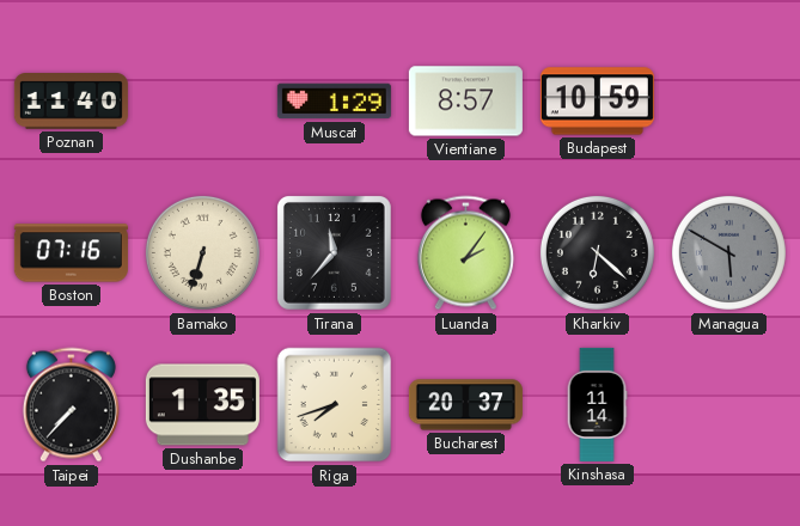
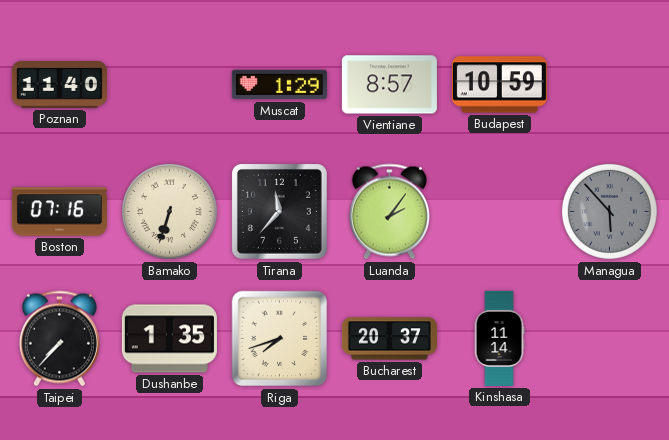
Kharkiv: 6:22 -> none
Managua: 5:50 -> 5:53
